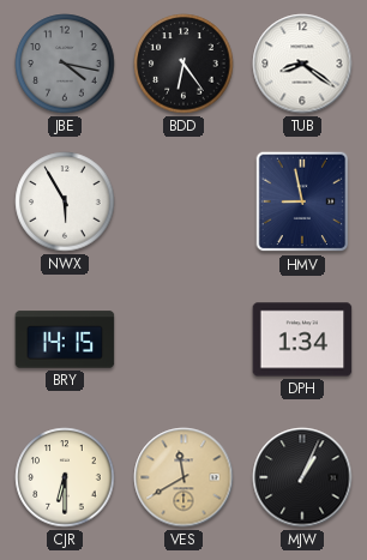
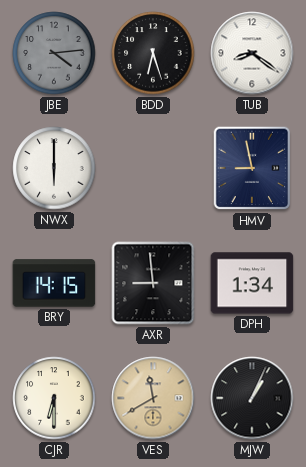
JBE: 4:17 -> 4:14
BDD: 6:24 -> 6:27
NWX: 5:55 -> 6:00
AXR: none -> 8:59
